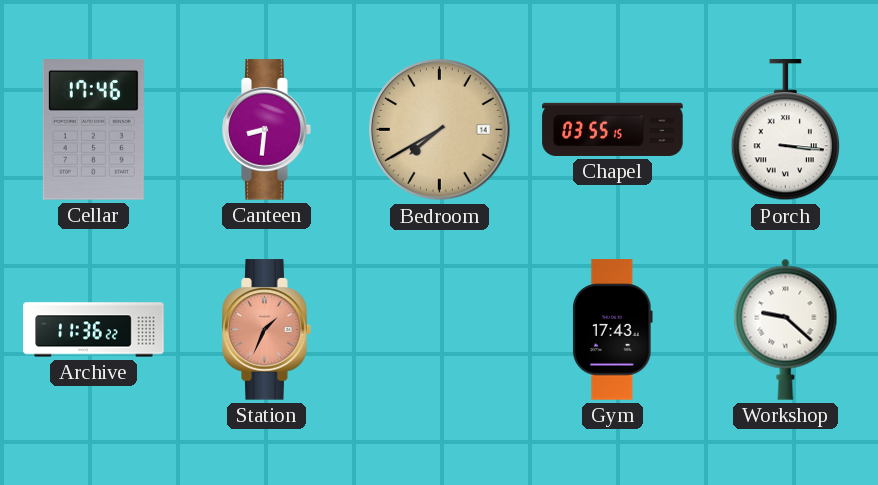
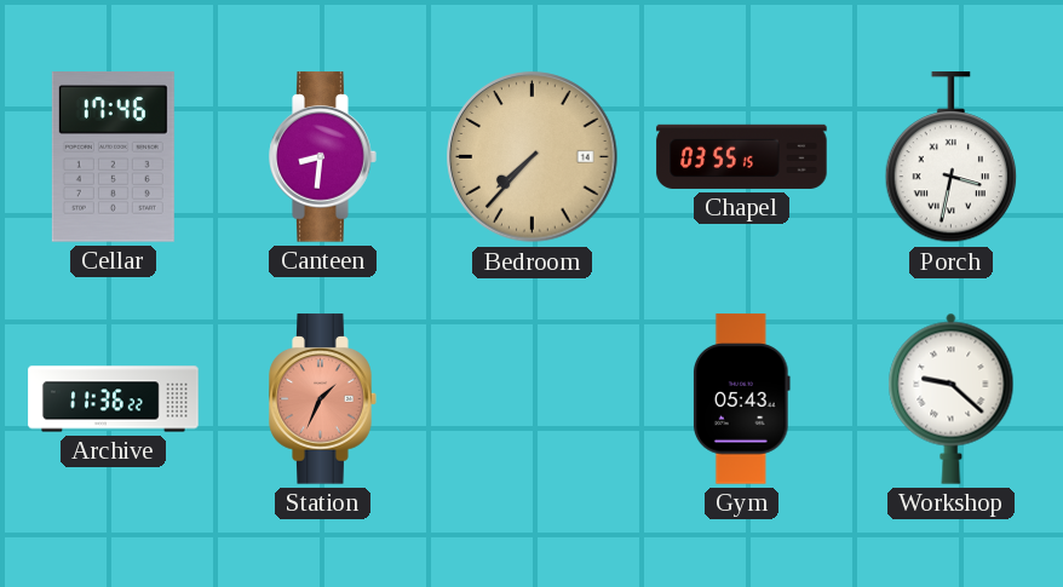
Bedroom: 7:40 -> 7:37
Porch: 3:16 -> 3:32
Gym: 17:43 -> 05:43
